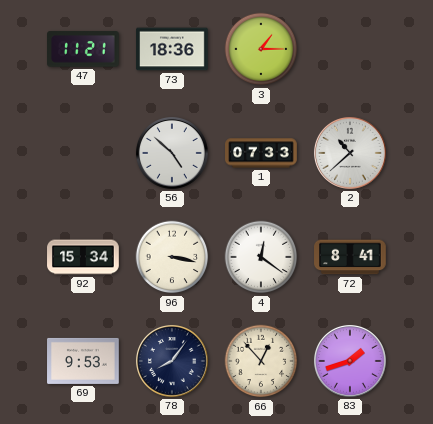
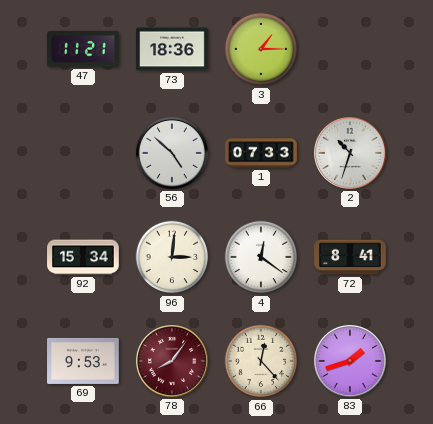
2: 10:38 -> 10:33
96: 3:17 -> 3:01
78 dial: navy -> burgundy
66: 12:53 -> 12:23
